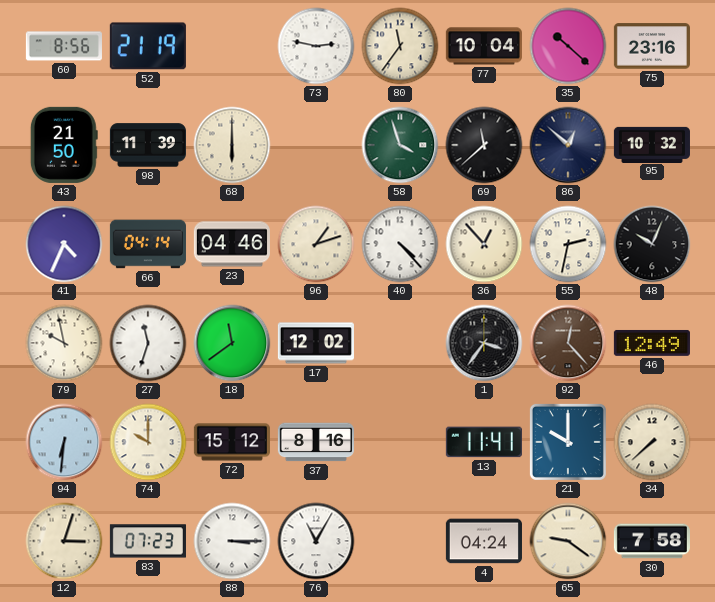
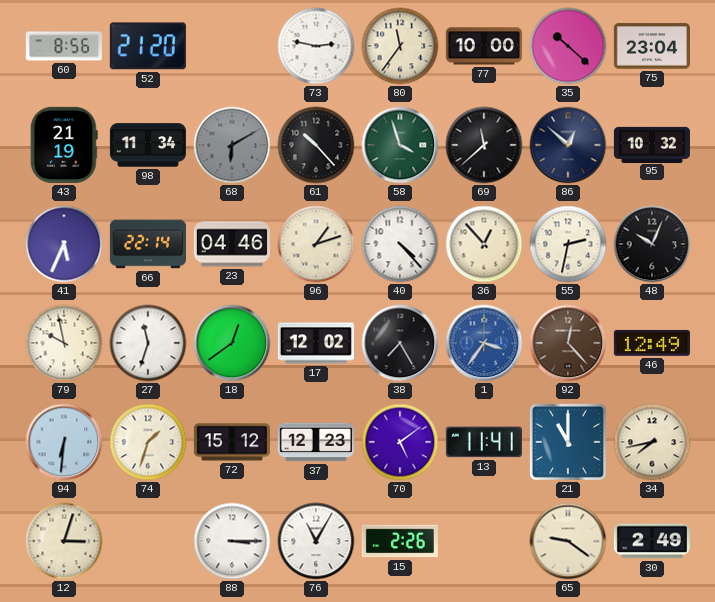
52: 21:19 -> 21:20
77: 10:04 -> 10:00
75: 23:16 -> 23:04
43: 21:50 -> 21:19
98: 11:39 -> 11:34
68: 6:00 -> 6:10
68 dial: cream -> grey
61: none -> 10:23
41: 4:34 -> 5:34
66: 04:14 -> 22:14
18: 11:39 -> 12:39
38: none -> 7:25
1 dial: black -> blue
74: 10:00 -> 1:33
37: 8:16 -> 12:23
70: none -> 5:09
21: 10:00 -> 11:00
34: 7:38 -> 7:43
83: 07:23 -> none
15: none -> 2:26
4: 04:24 -> none
30: 7:58 -> 2:49
